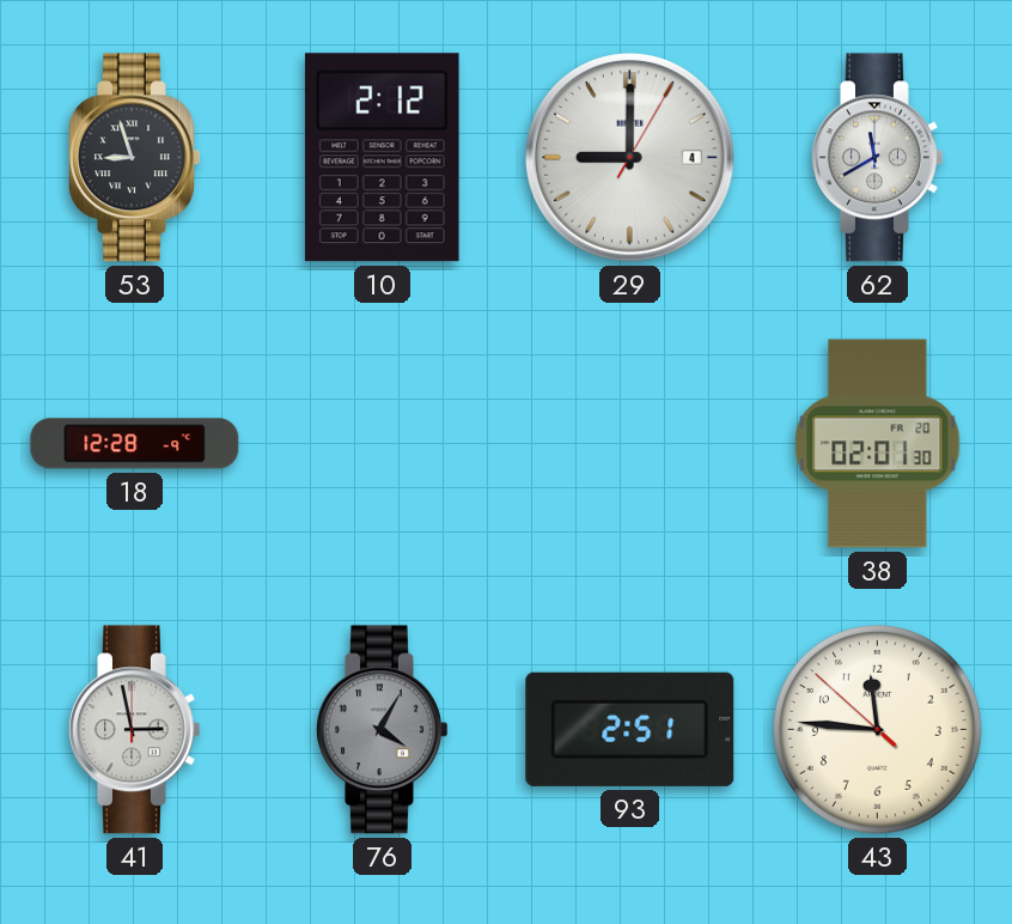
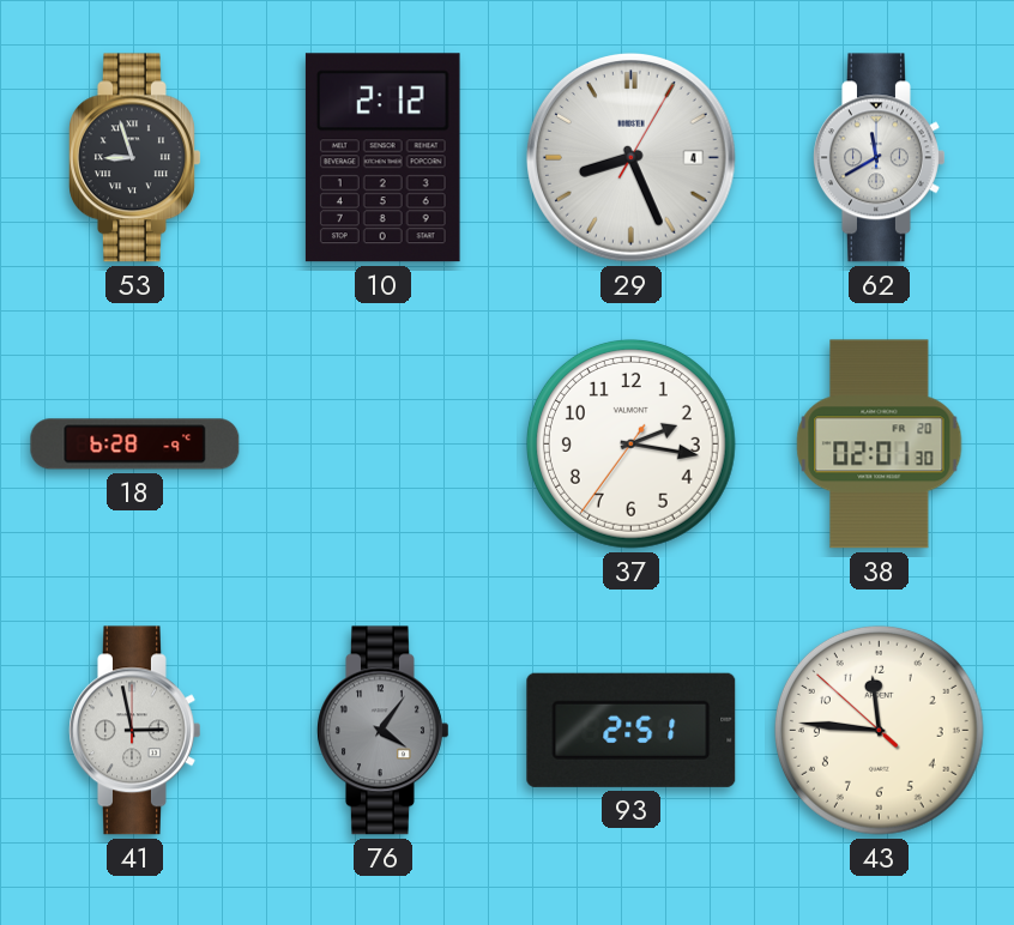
29: 9:00 -> 8:26
18: 12:28 -> 6:28
37: none -> 2:16
76: 4:05 -> 4:06
